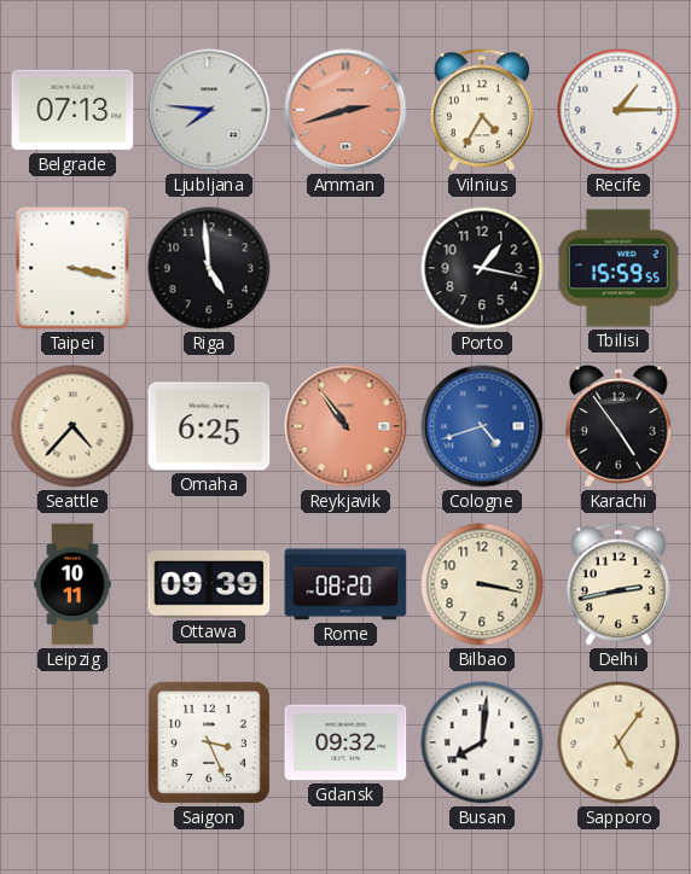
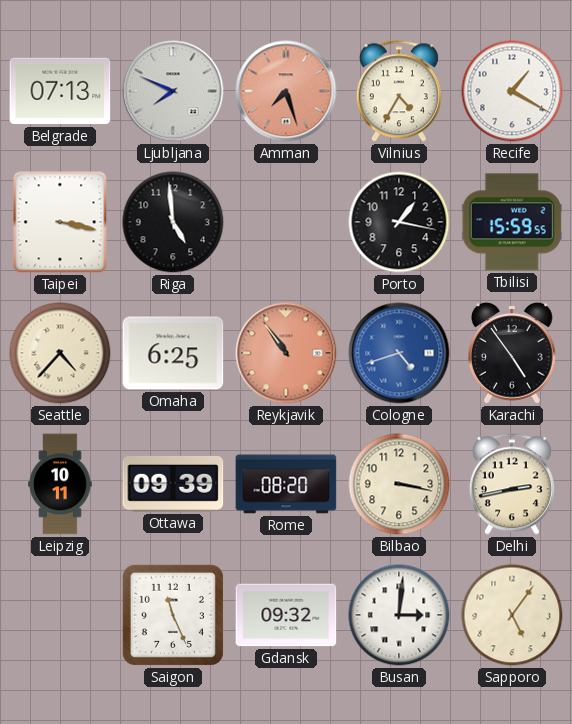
Ljubljana: 7:46 -> 7:49
Amman: 2:42 -> 7:27
Recife: 1:15 -> 1:20
Saigon: 3:26 -> 11:26
Busan: 8:01 -> 3:01
